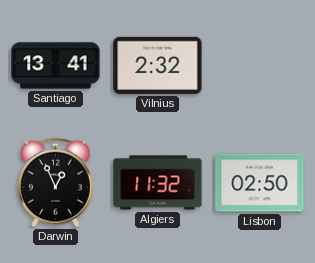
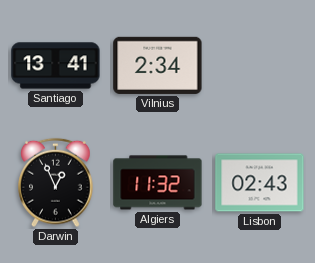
Vilnius: 2:32 -> 2:34
Lisbon: 02:50 -> 02:43
